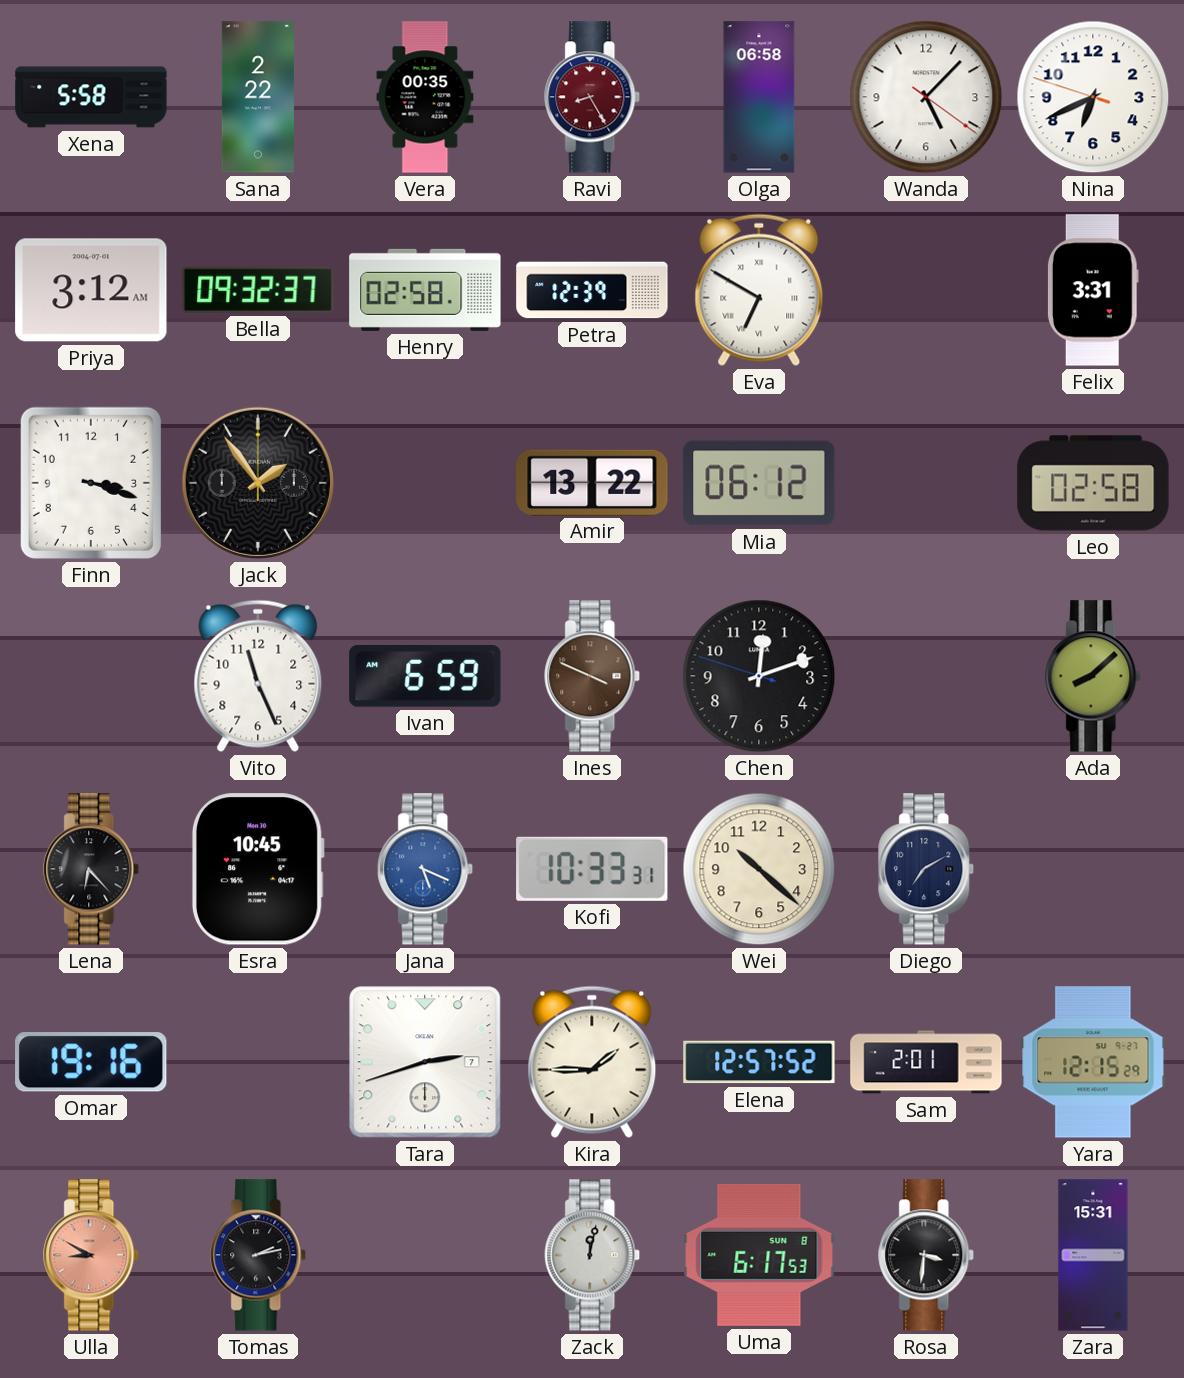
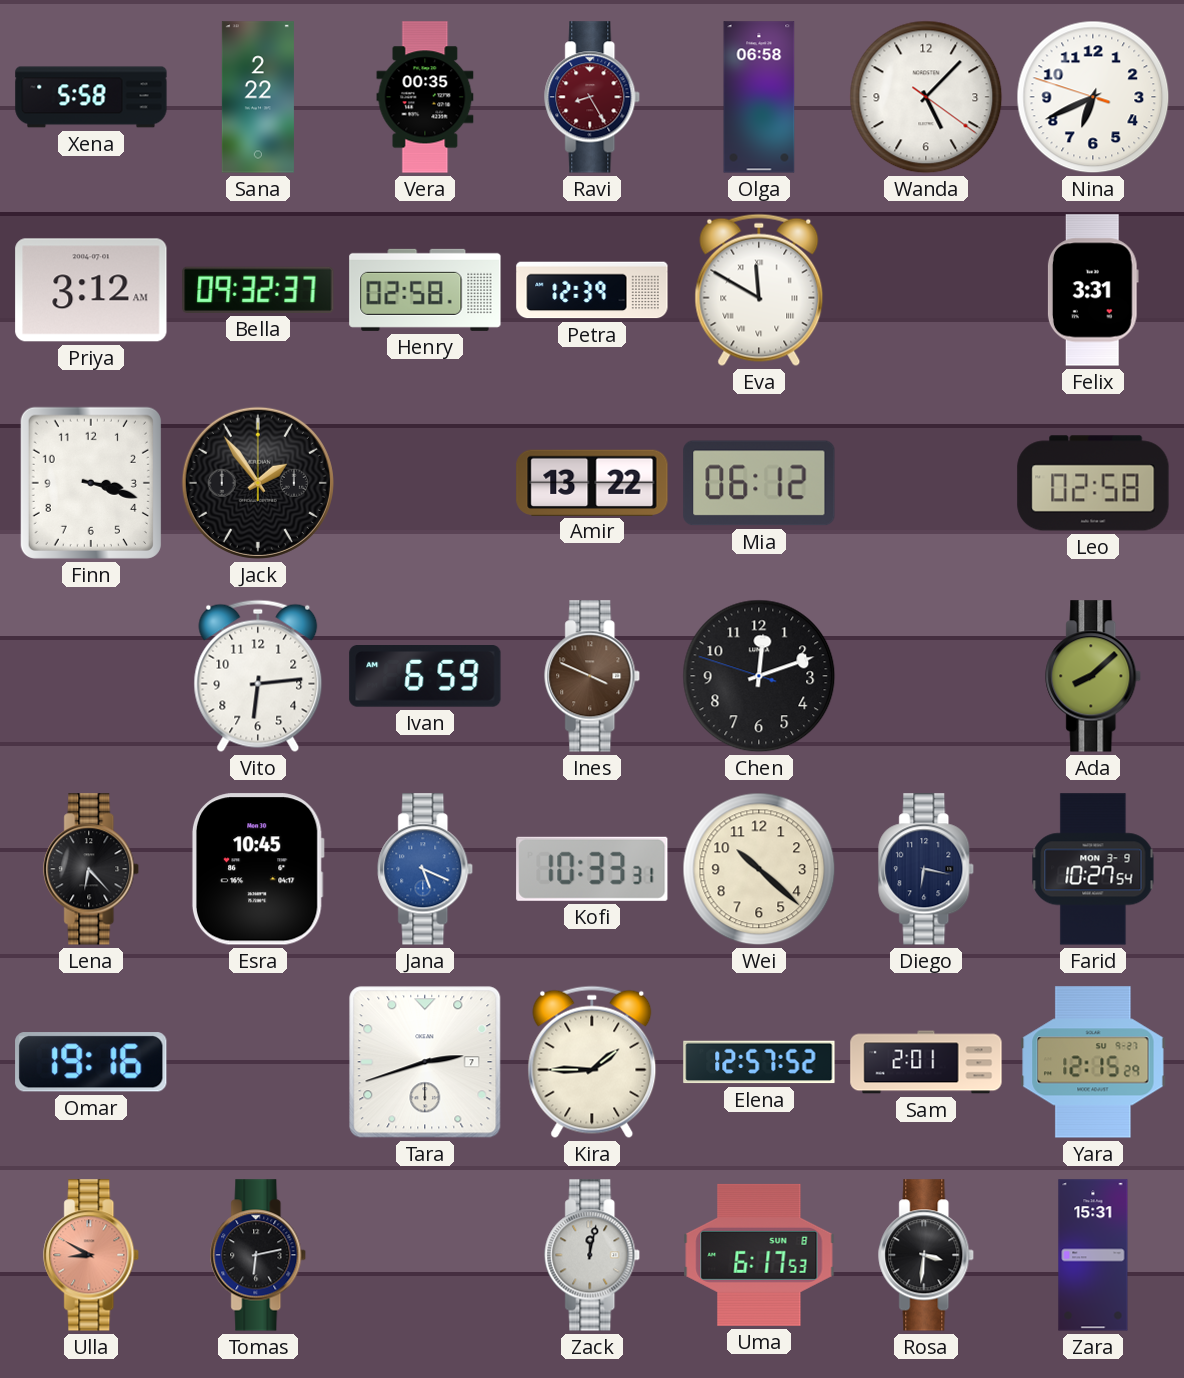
Eva: 6:50 -> 11:50
Vito: 11:26 -> 6:14
Diego: 7:10 -> 6:17
Farid: none -> 10:27
Tomas: 2:13 -> 6:13
